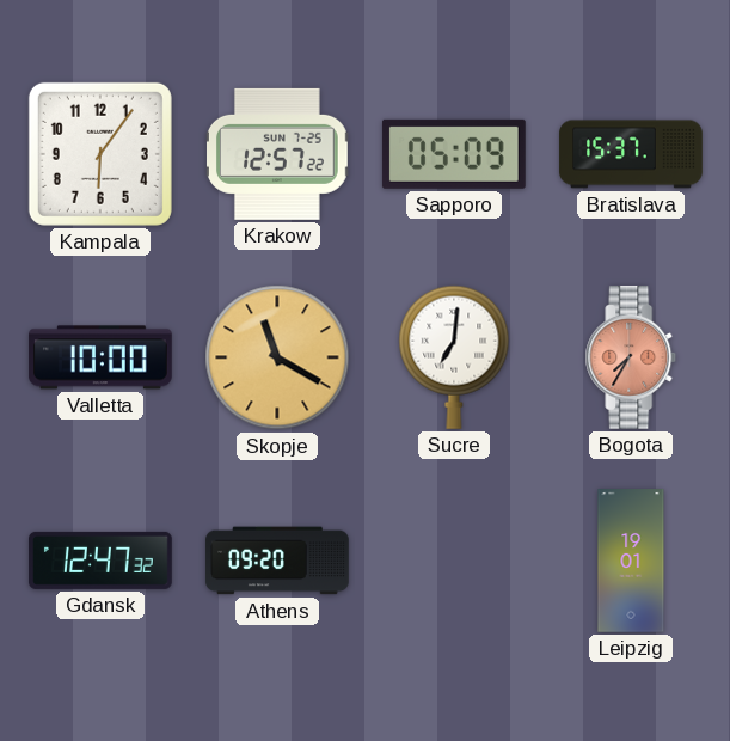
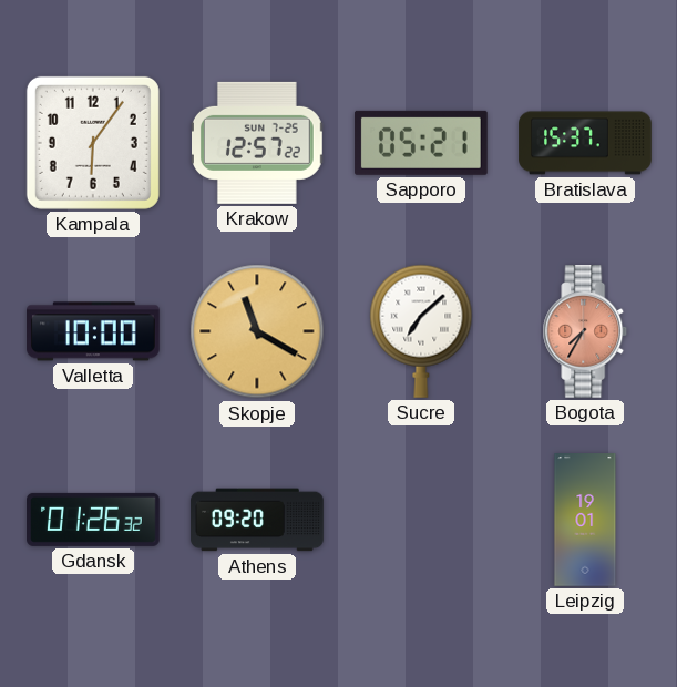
Sapporo: 05:09 -> 05:21
Sucre: 7:01 -> 7:08
Gdansk: 12:47 -> 01:26
